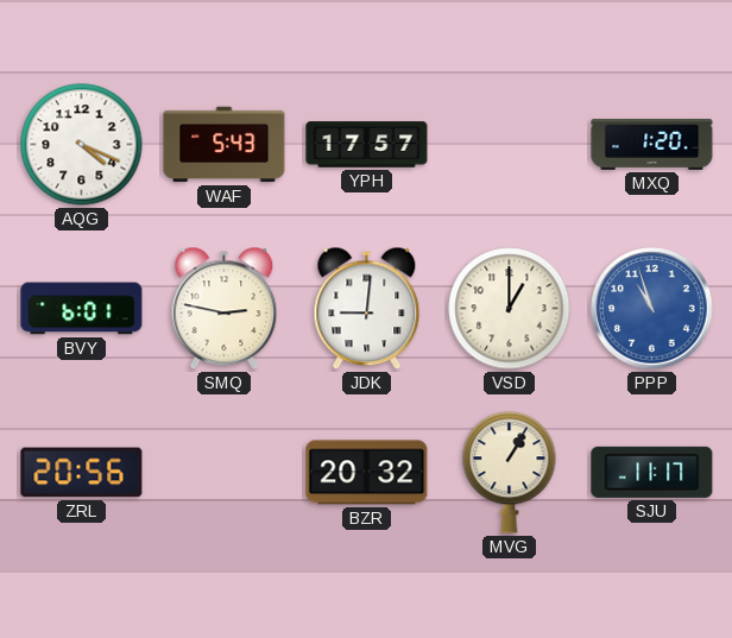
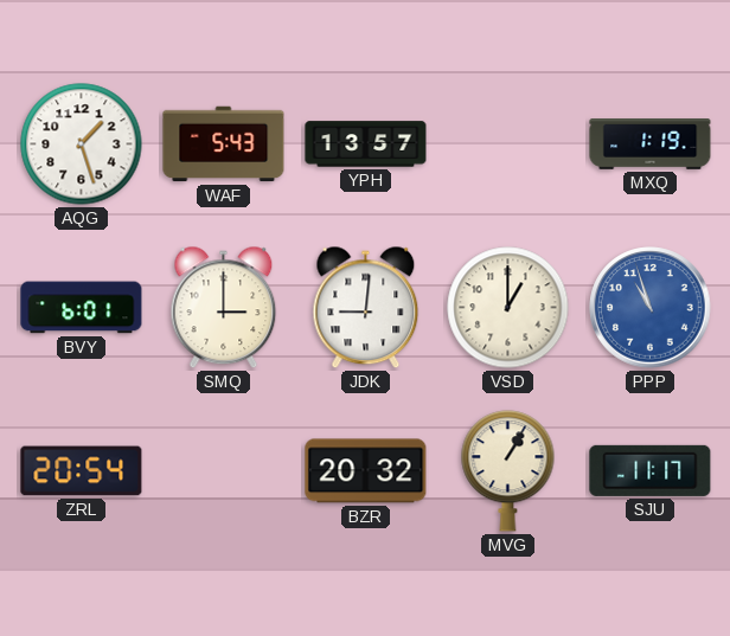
AQG: 4:19 -> 1:27
YPH: 17:57 -> 13:57
MXQ: 1:20 -> 1:19
SMQ: 2:47 -> 3:00
ZRL: 20:56 -> 20:54
